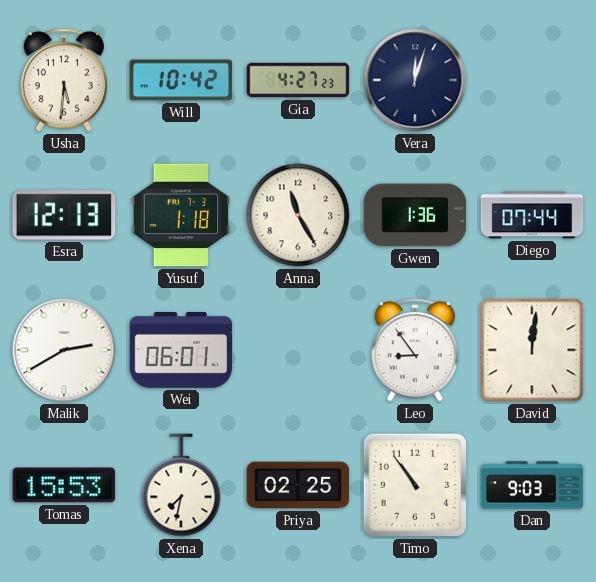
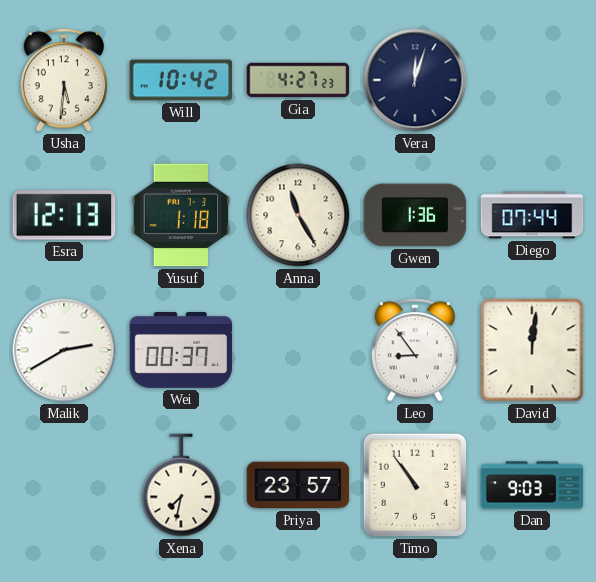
Wei: 06:01 -> 00:37
Tomas: 15:53 -> none
Priya: 02:25 -> 23:57
